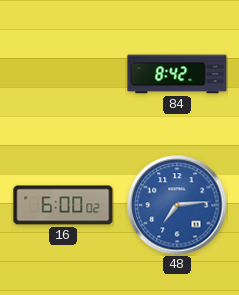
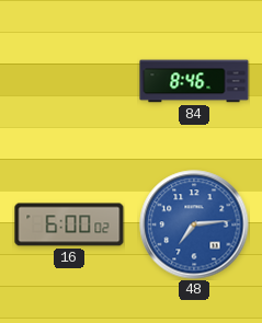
84: 8:42 -> 8:46
